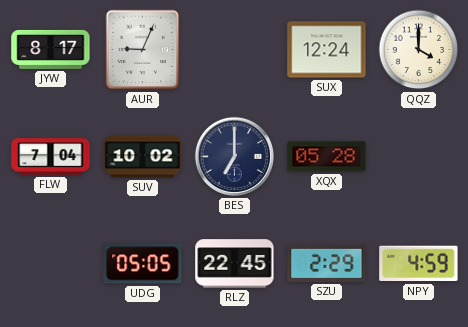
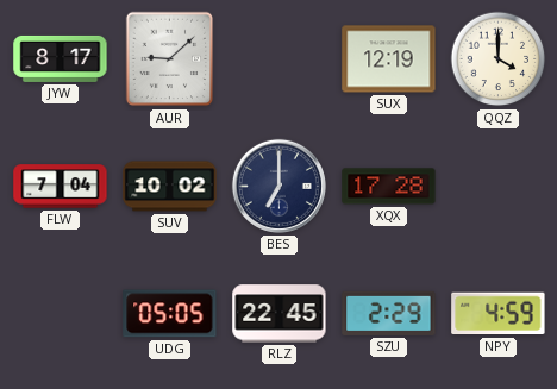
AUR: 9:04 -> 9:08
SUX: 12:24 -> 12:19
XQX: 05:28 -> 17:28
